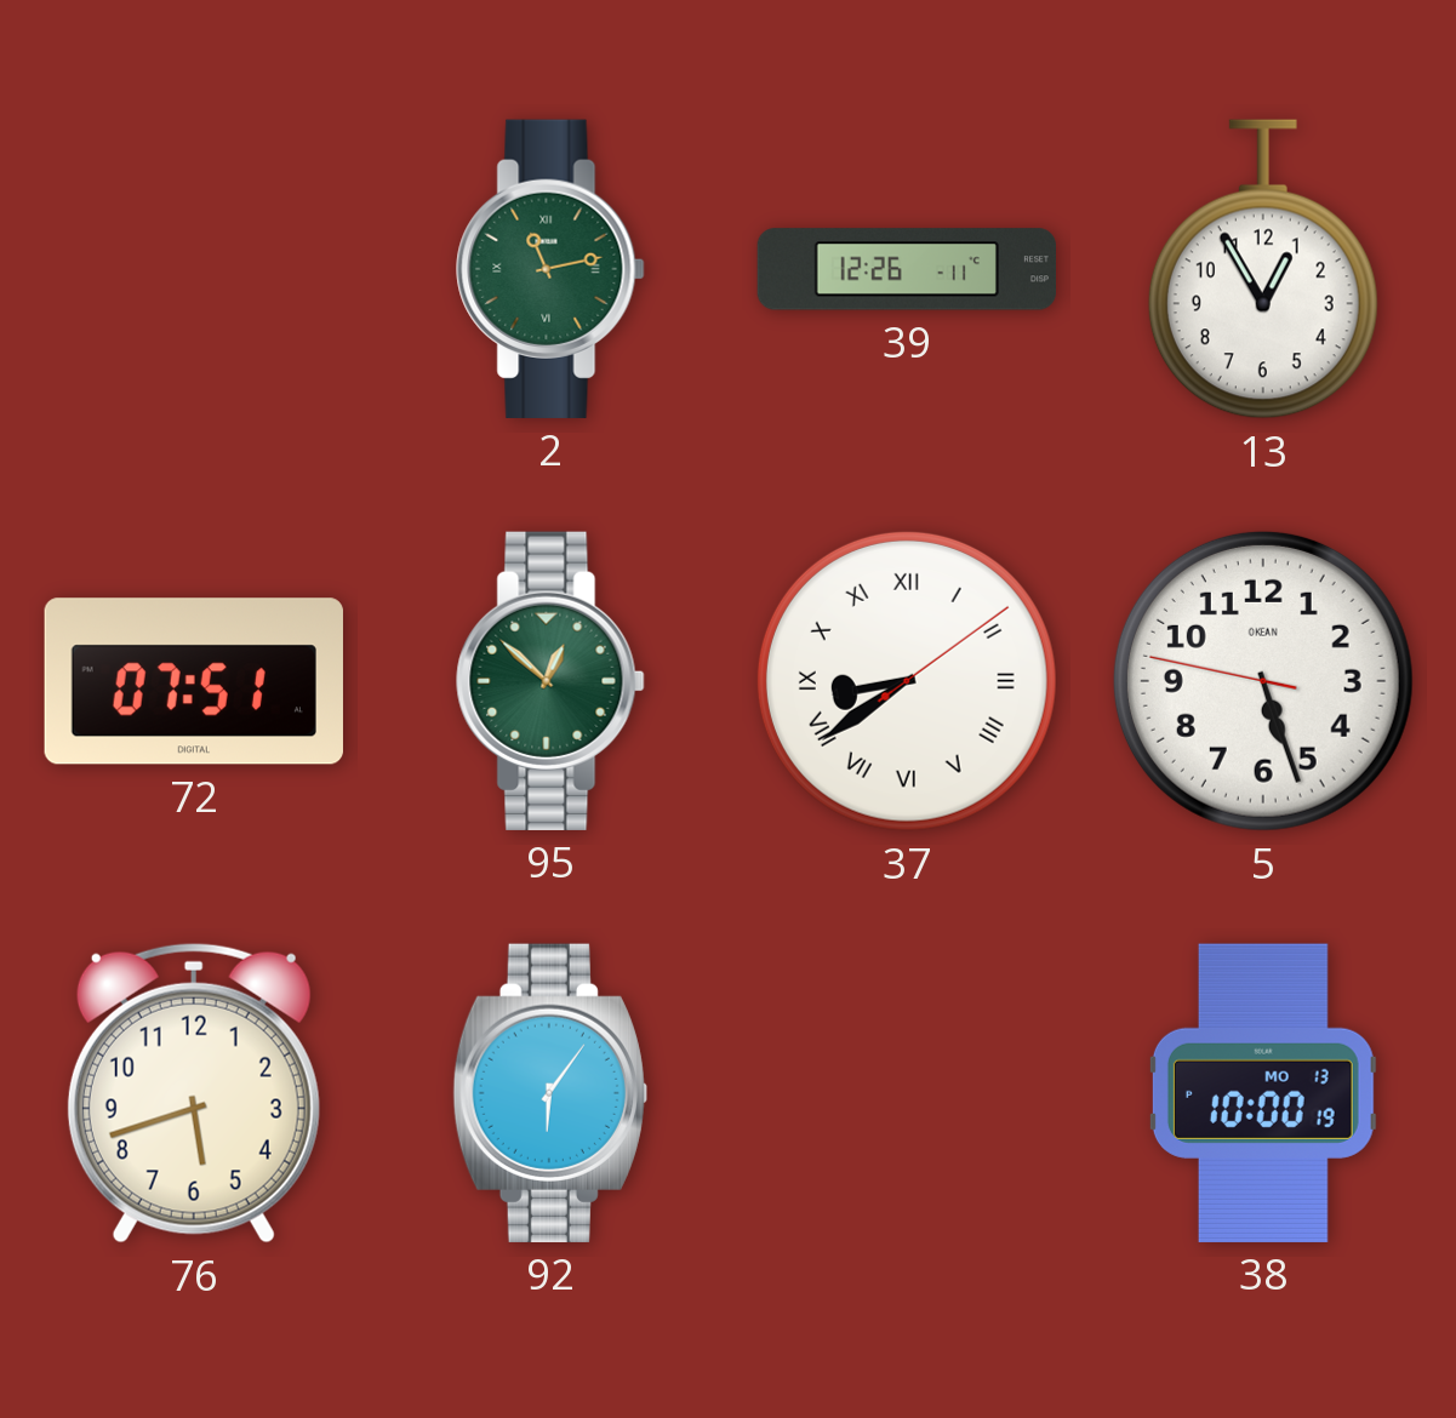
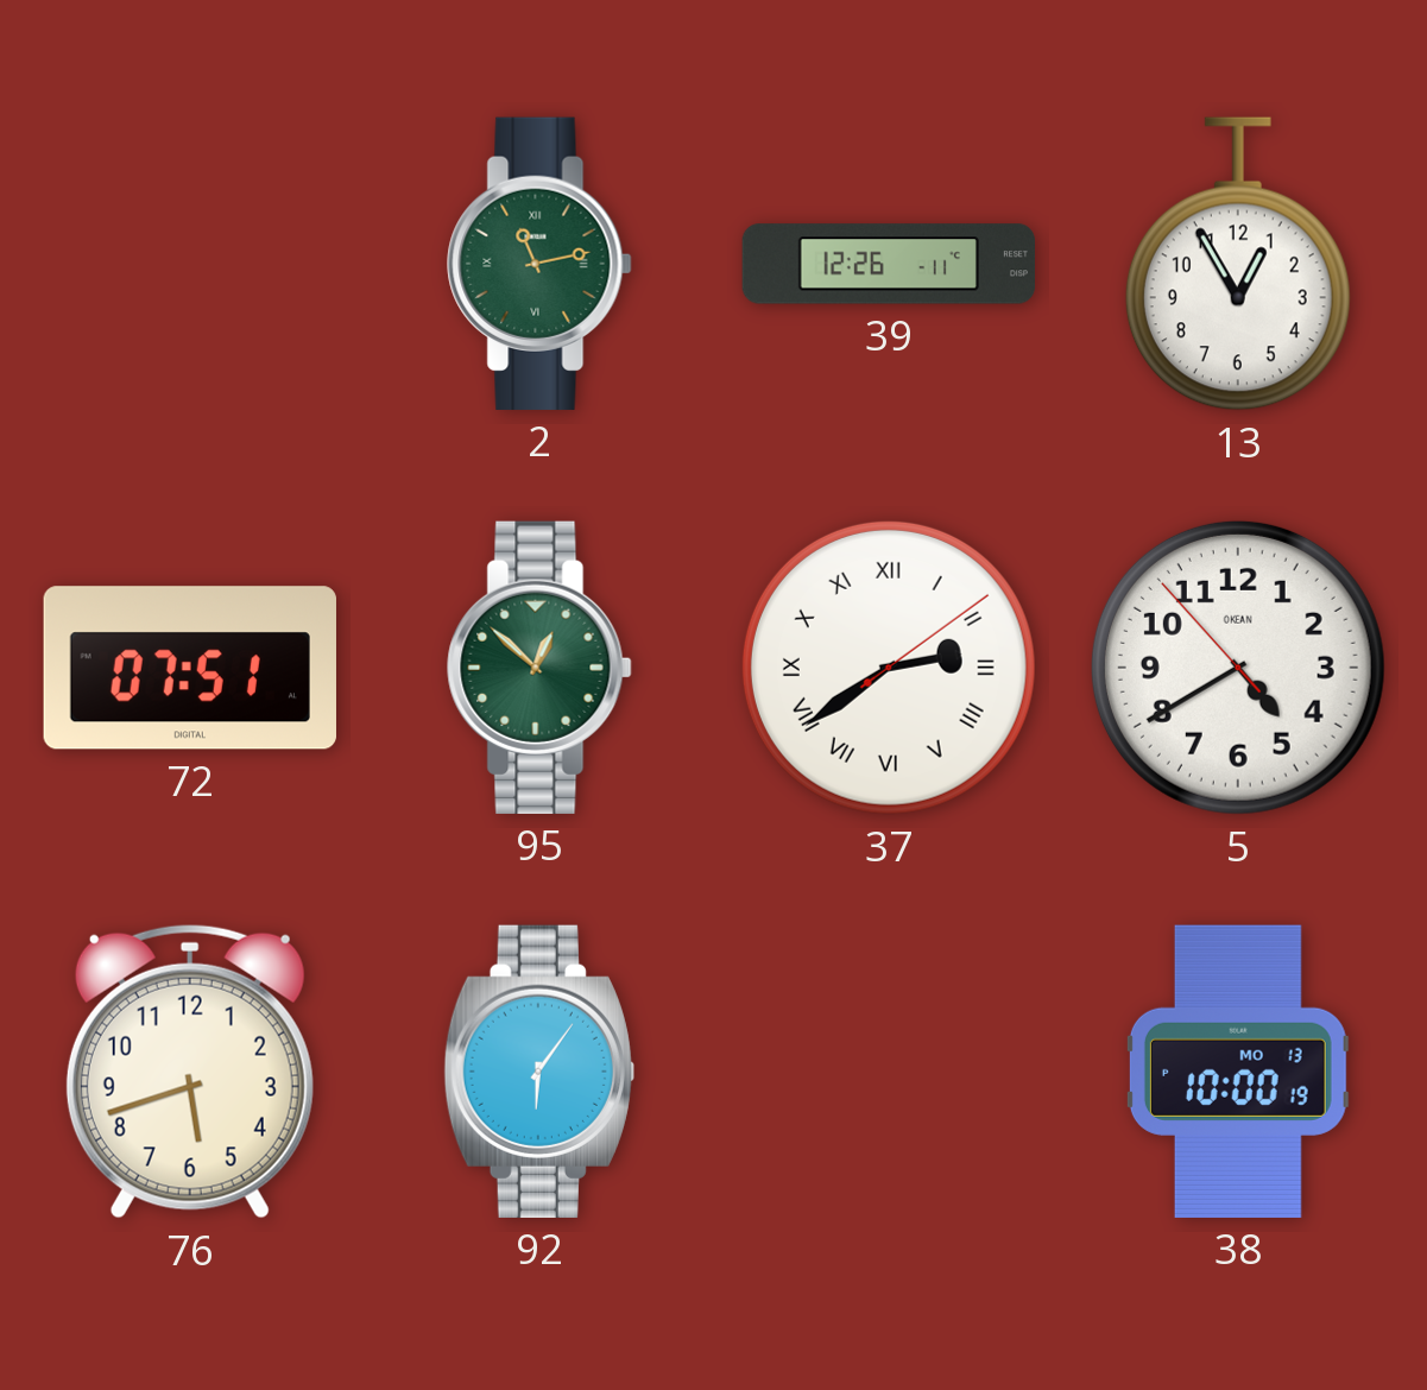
37: 8:39 -> 2:39
5: 5:26 -> 4:39
